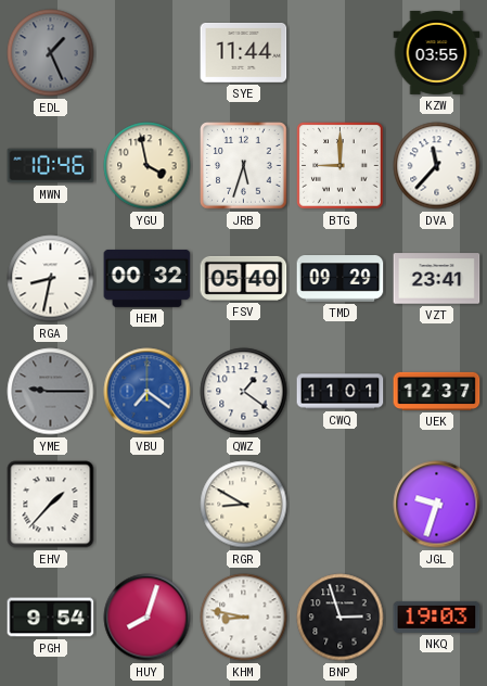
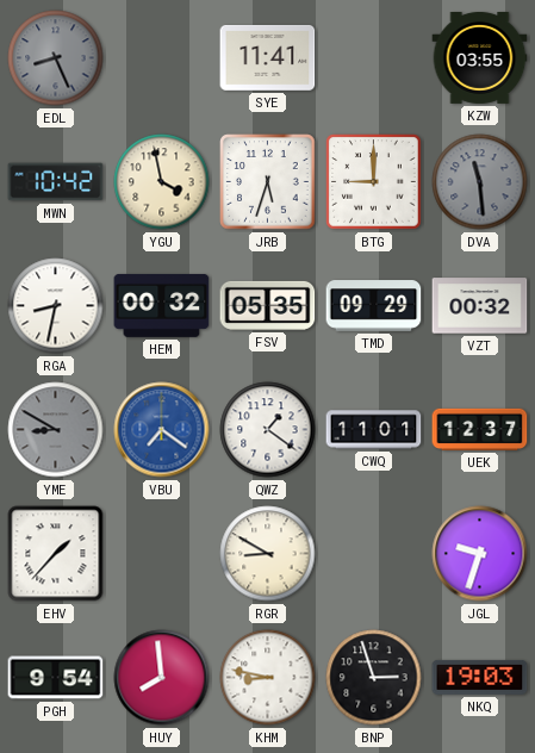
EDL: 1:26 -> 8:26
SYE: 11:44 -> 11:41
MWN: 10:46 -> 10:42
DVA: 11:37 -> 11:29
DVA dial: white -> grey
FSV: 05:40 -> 05:35
VZT: 23:41 -> 00:32
YME: 9:15 -> 8:50
HUY: 8:03 -> 7:59
